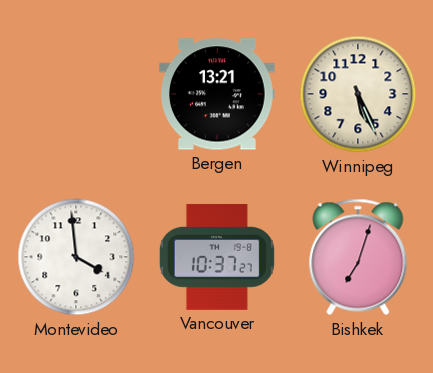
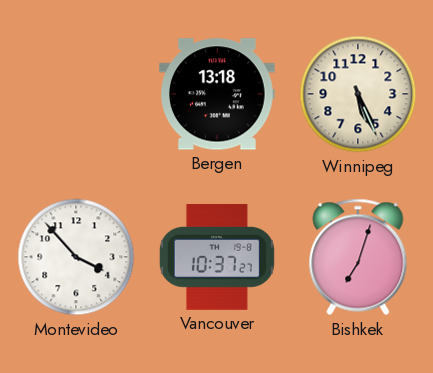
Bergen: 13:21 -> 13:18
Montevideo: 3:59 -> 3:53
